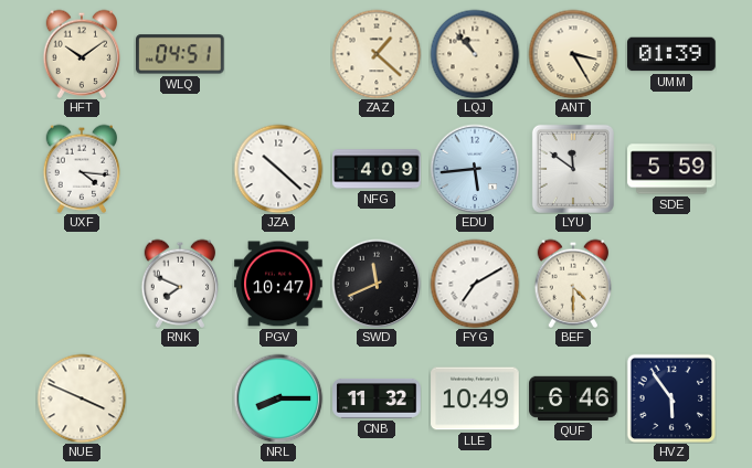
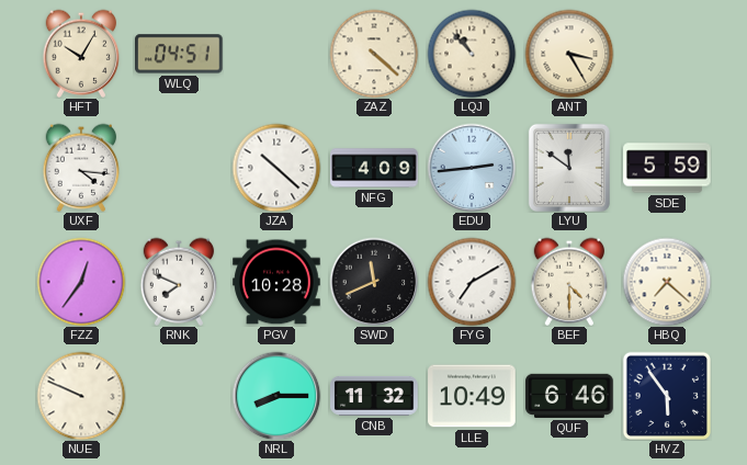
HFT: 10:09 -> 10:05
ZAZ: 1:22 -> 4:22
UMM: 01:39 -> none
EDU: 5:44 -> 2:44
FZZ: none -> 12:36
PGV: 10:47 -> 10:28
HBQ: none -> 7:22
NUE: 3:49 -> 9:49
